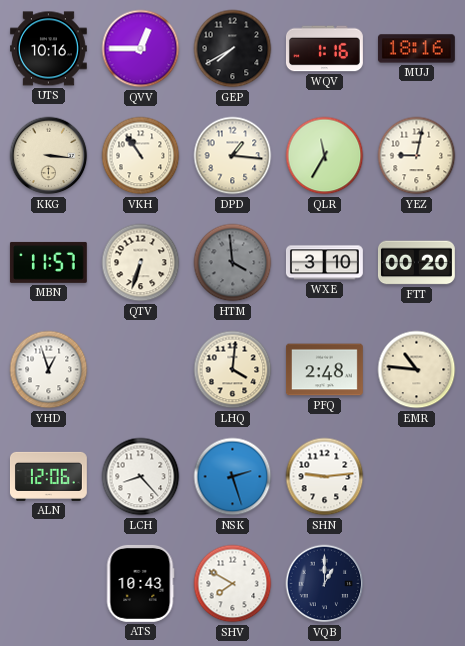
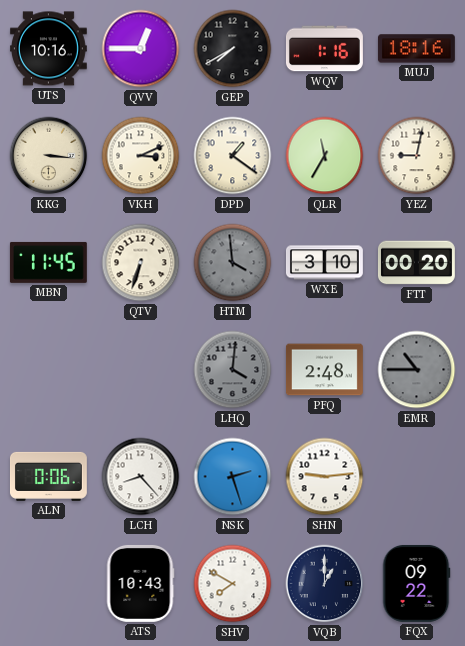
VKH: 10:54 -> 3:11
DPD: 1:16 -> 1:21
MBN: 11:57 -> 11:45
YHD: 12:57 -> none
LHQ dial: cream -> grey
EMR: 10:46 -> 10:45
EMR dial: cream -> grey
ALN: 12:06 -> 0:06
FQX: none -> 09:22
